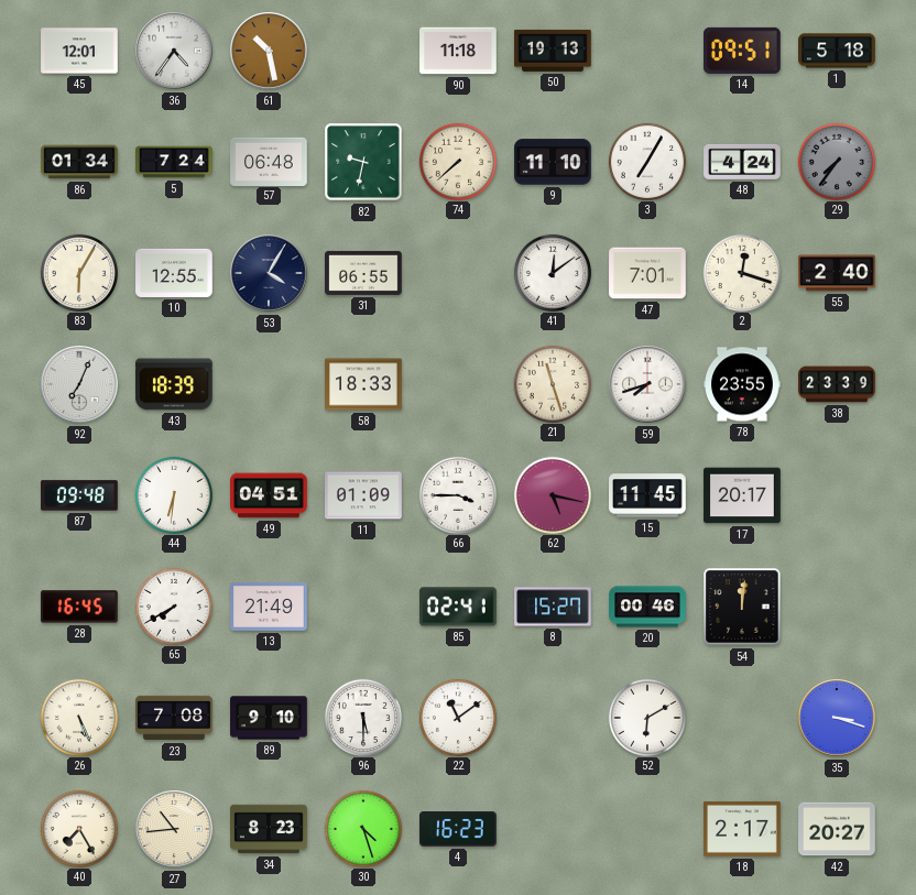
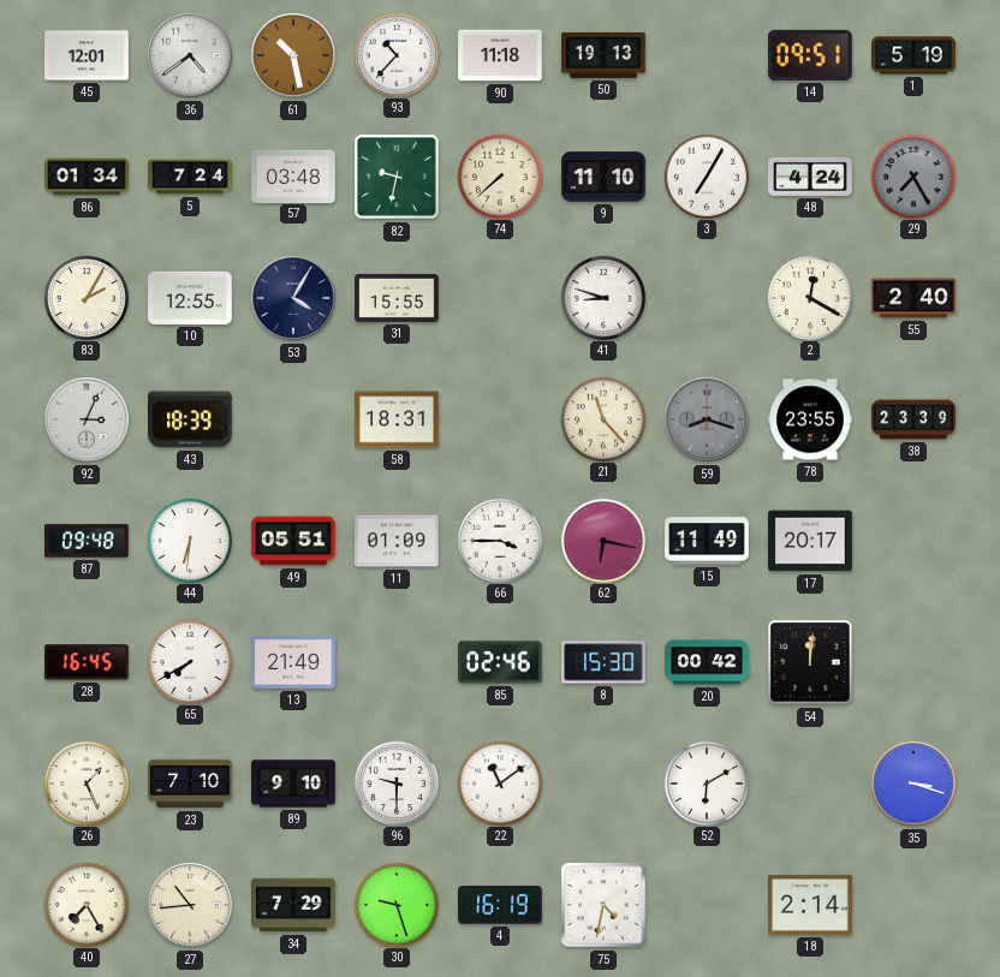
36: 4:36 -> 4:39
93: none -> 10:37
1: 5:18 -> 5:19
57: 06:48 -> 03:48
29: 7:36 -> 7:25
83: 6:05 -> 2:05
31: 06:55 -> 15:55
41: 12:09 -> 8:48
47: 7:01 -> none
2: 12:18 -> 12:20
92: 7:04 -> 3:04
58: 18:33 -> 18:31
21: 11:27 -> 11:23
59: 7:42 -> 8:18
59 dial: white -> grey
49: 04:51 -> 05:51
62: 5:17 -> 6:17
15: 11:45 -> 11:49
85: 02:41 -> 02:46
8: 15:27 -> 15:30
20: 00:46 -> 00:42
26: 5:26 -> 1:26
23: 7:08 -> 7:10
96: 5:30 -> 9:30
34: 8:23 -> 7:29
30: 4:27 -> 9:27
4: 16:23 -> 16:19
75: none -> 4:32
18: 2:17 -> 2:14
42: 20:27 -> none
